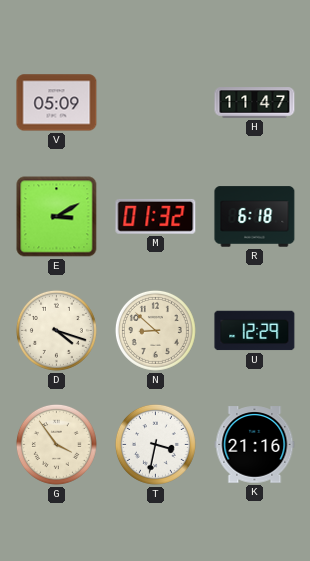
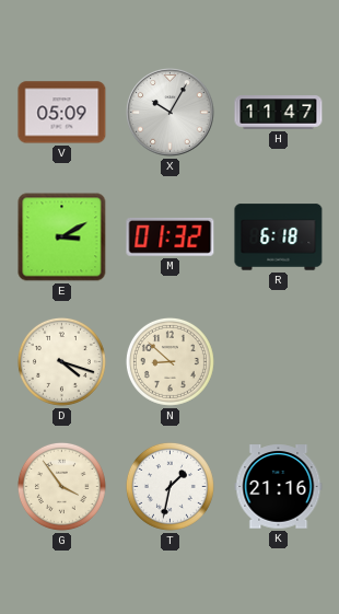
X: none -> 10:05
U: 12:29 -> none
T: 3:32 -> 1:32
